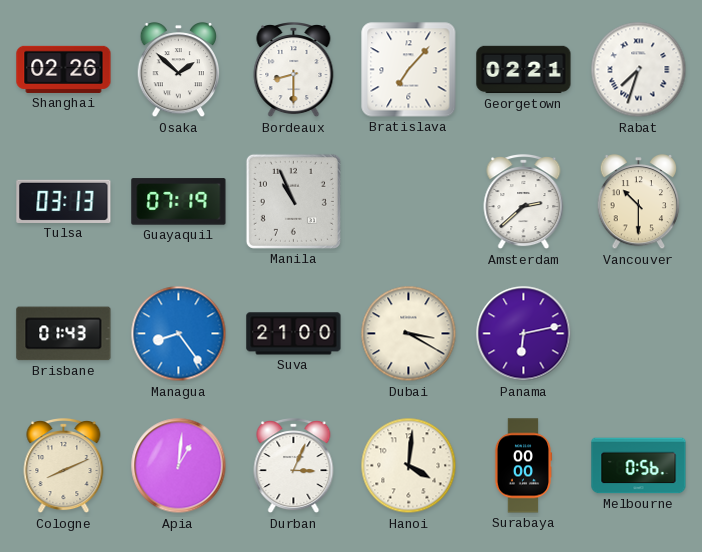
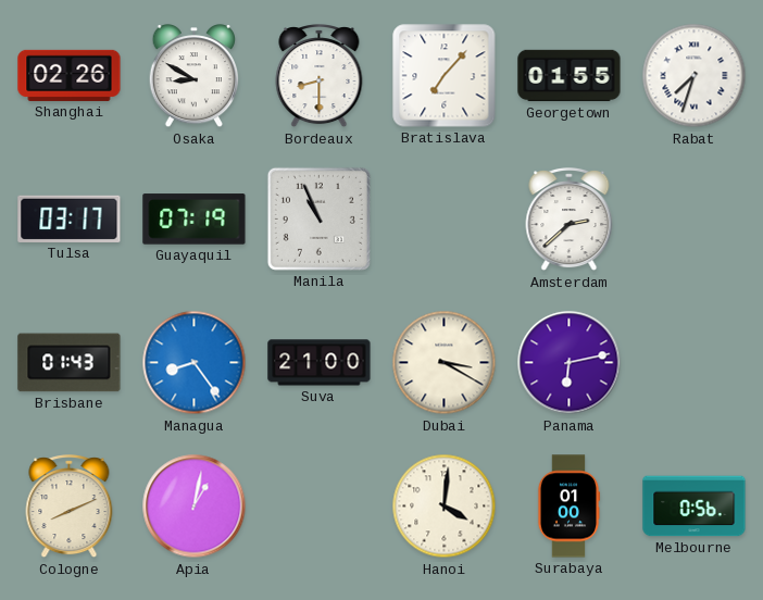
Osaka: 1:52 -> 8:50
Georgetown: 02:21 -> 01:55
Tulsa: 03:13 -> 03:17
Vancouver: 10:30 -> none
Apia: 1:01 -> 1:02
Durban: 3:04 -> none
Surabaya: 00:00 -> 01:00
